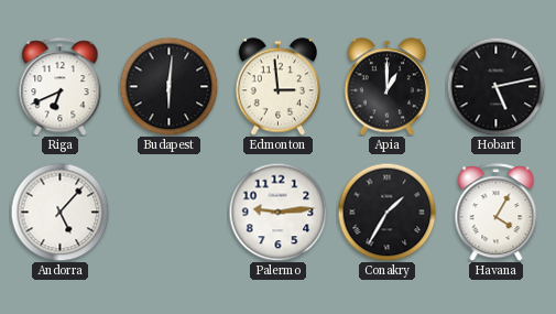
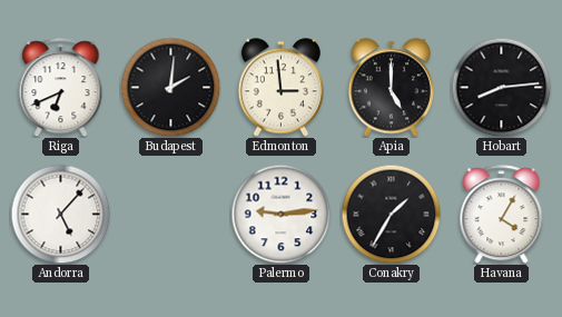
Budapest: 6:01 -> 2:01
Apia: 1:00 -> 5:00
Hobart: 5:13 -> 8:14
